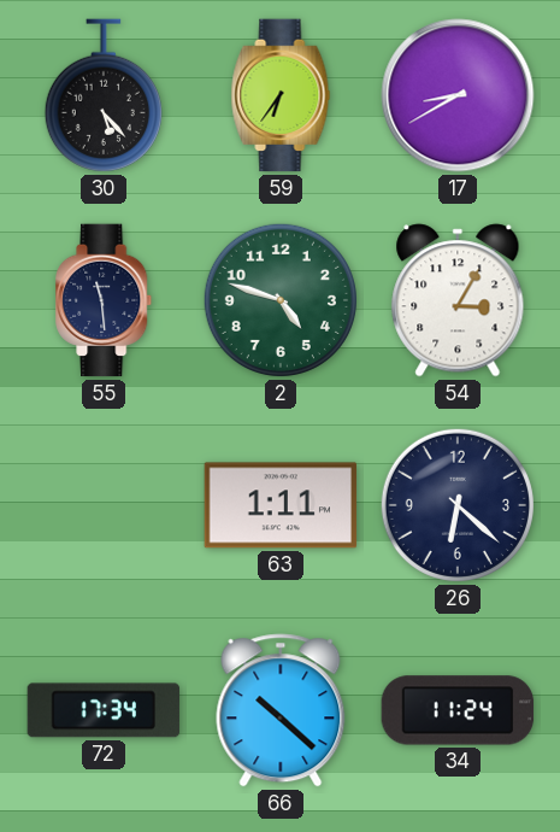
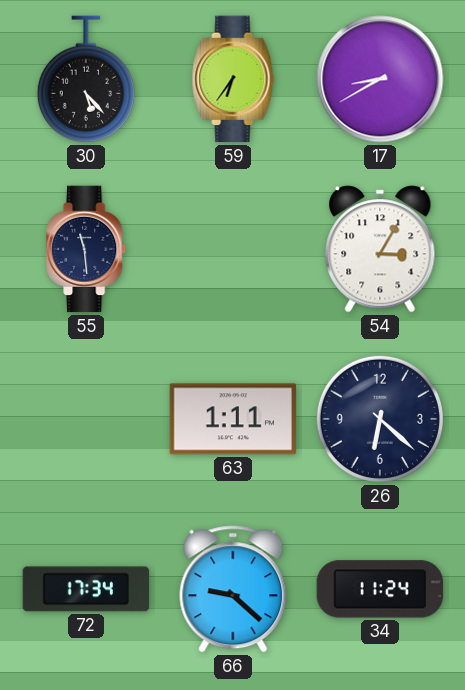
2: 4:48 -> none
66: 10:22 -> 9:22
